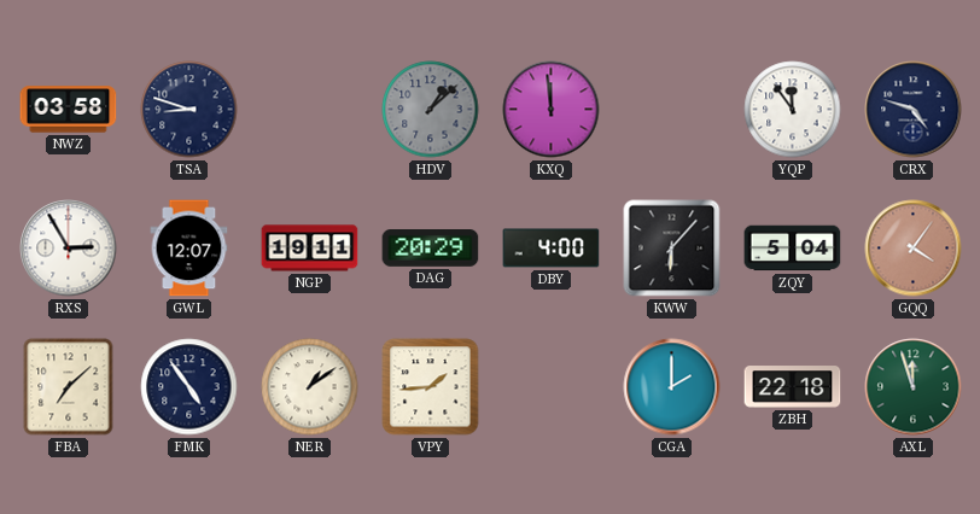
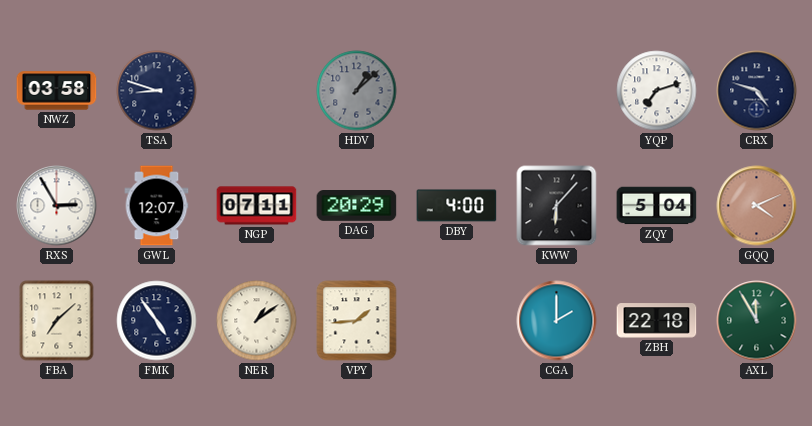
KXQ: 11:59 -> none
YQP: 11:54 -> 7:12
NGP: 19:11 -> 07:11
GQQ: 4:06 -> 4:11
AXL: 11:57 -> 11:55
